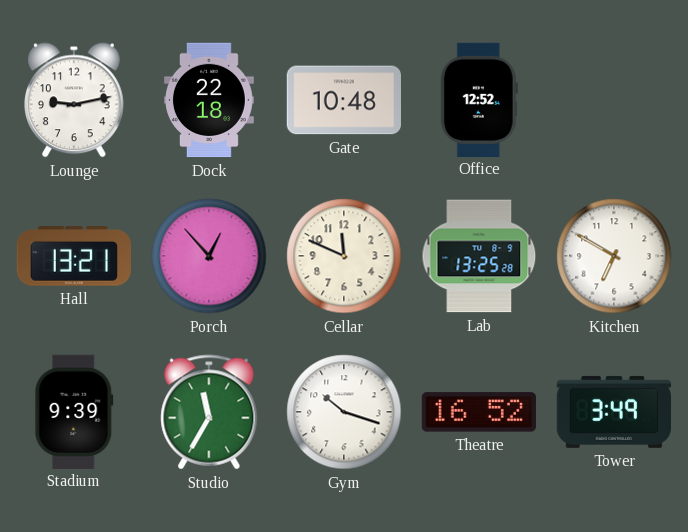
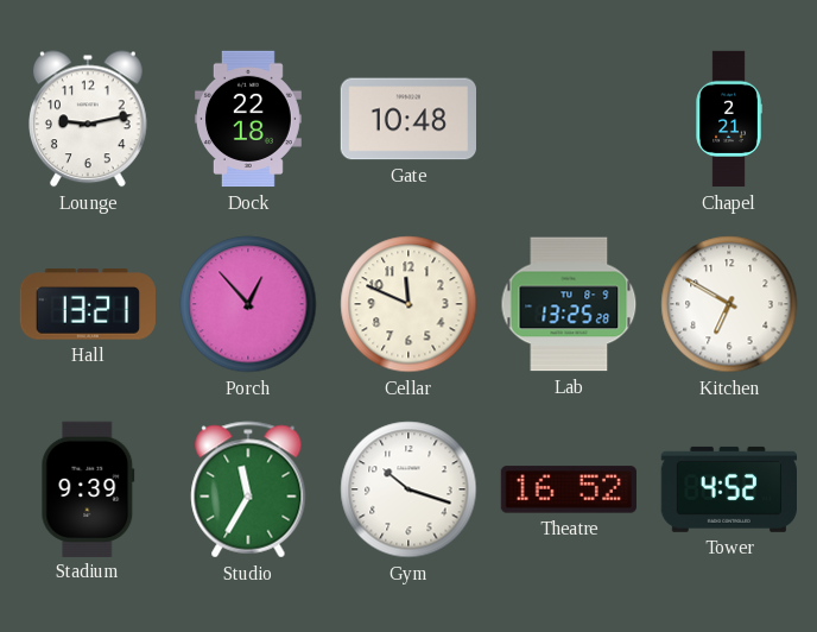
Office: 12:52 -> none
Chapel: none -> 2:21
Tower: 3:49 -> 4:52
